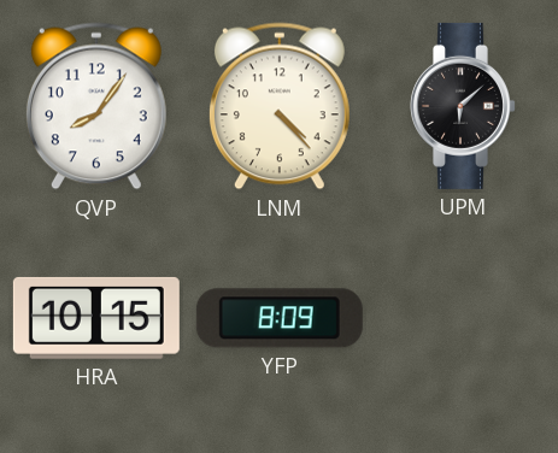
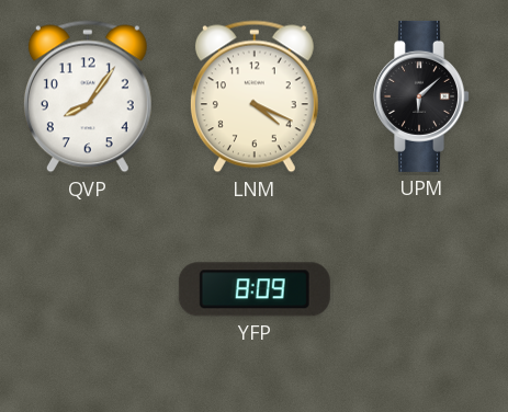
LNM: 4:23 -> 4:19
HRA: 10:15 -> none
